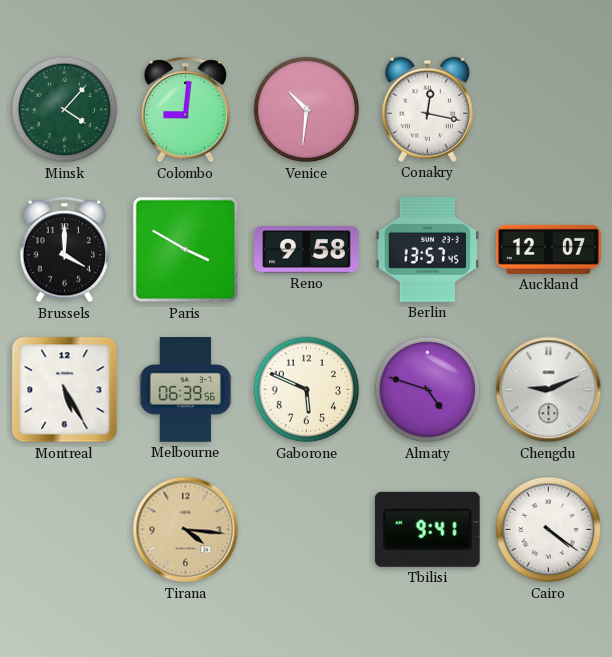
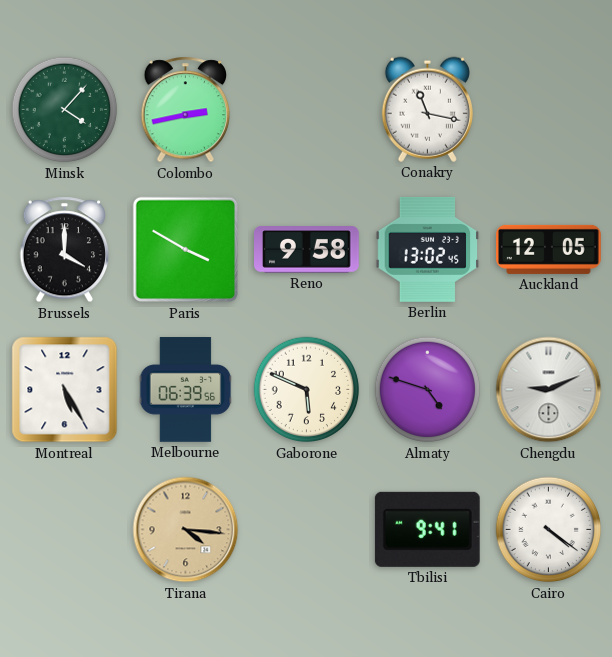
Colombo: 9:01 -> 2:43
Venice: 10:31 -> none
Conakry: 12:17 -> 11:17
Berlin: 13:57 -> 13:02
Auckland: 12:07 -> 12:05
